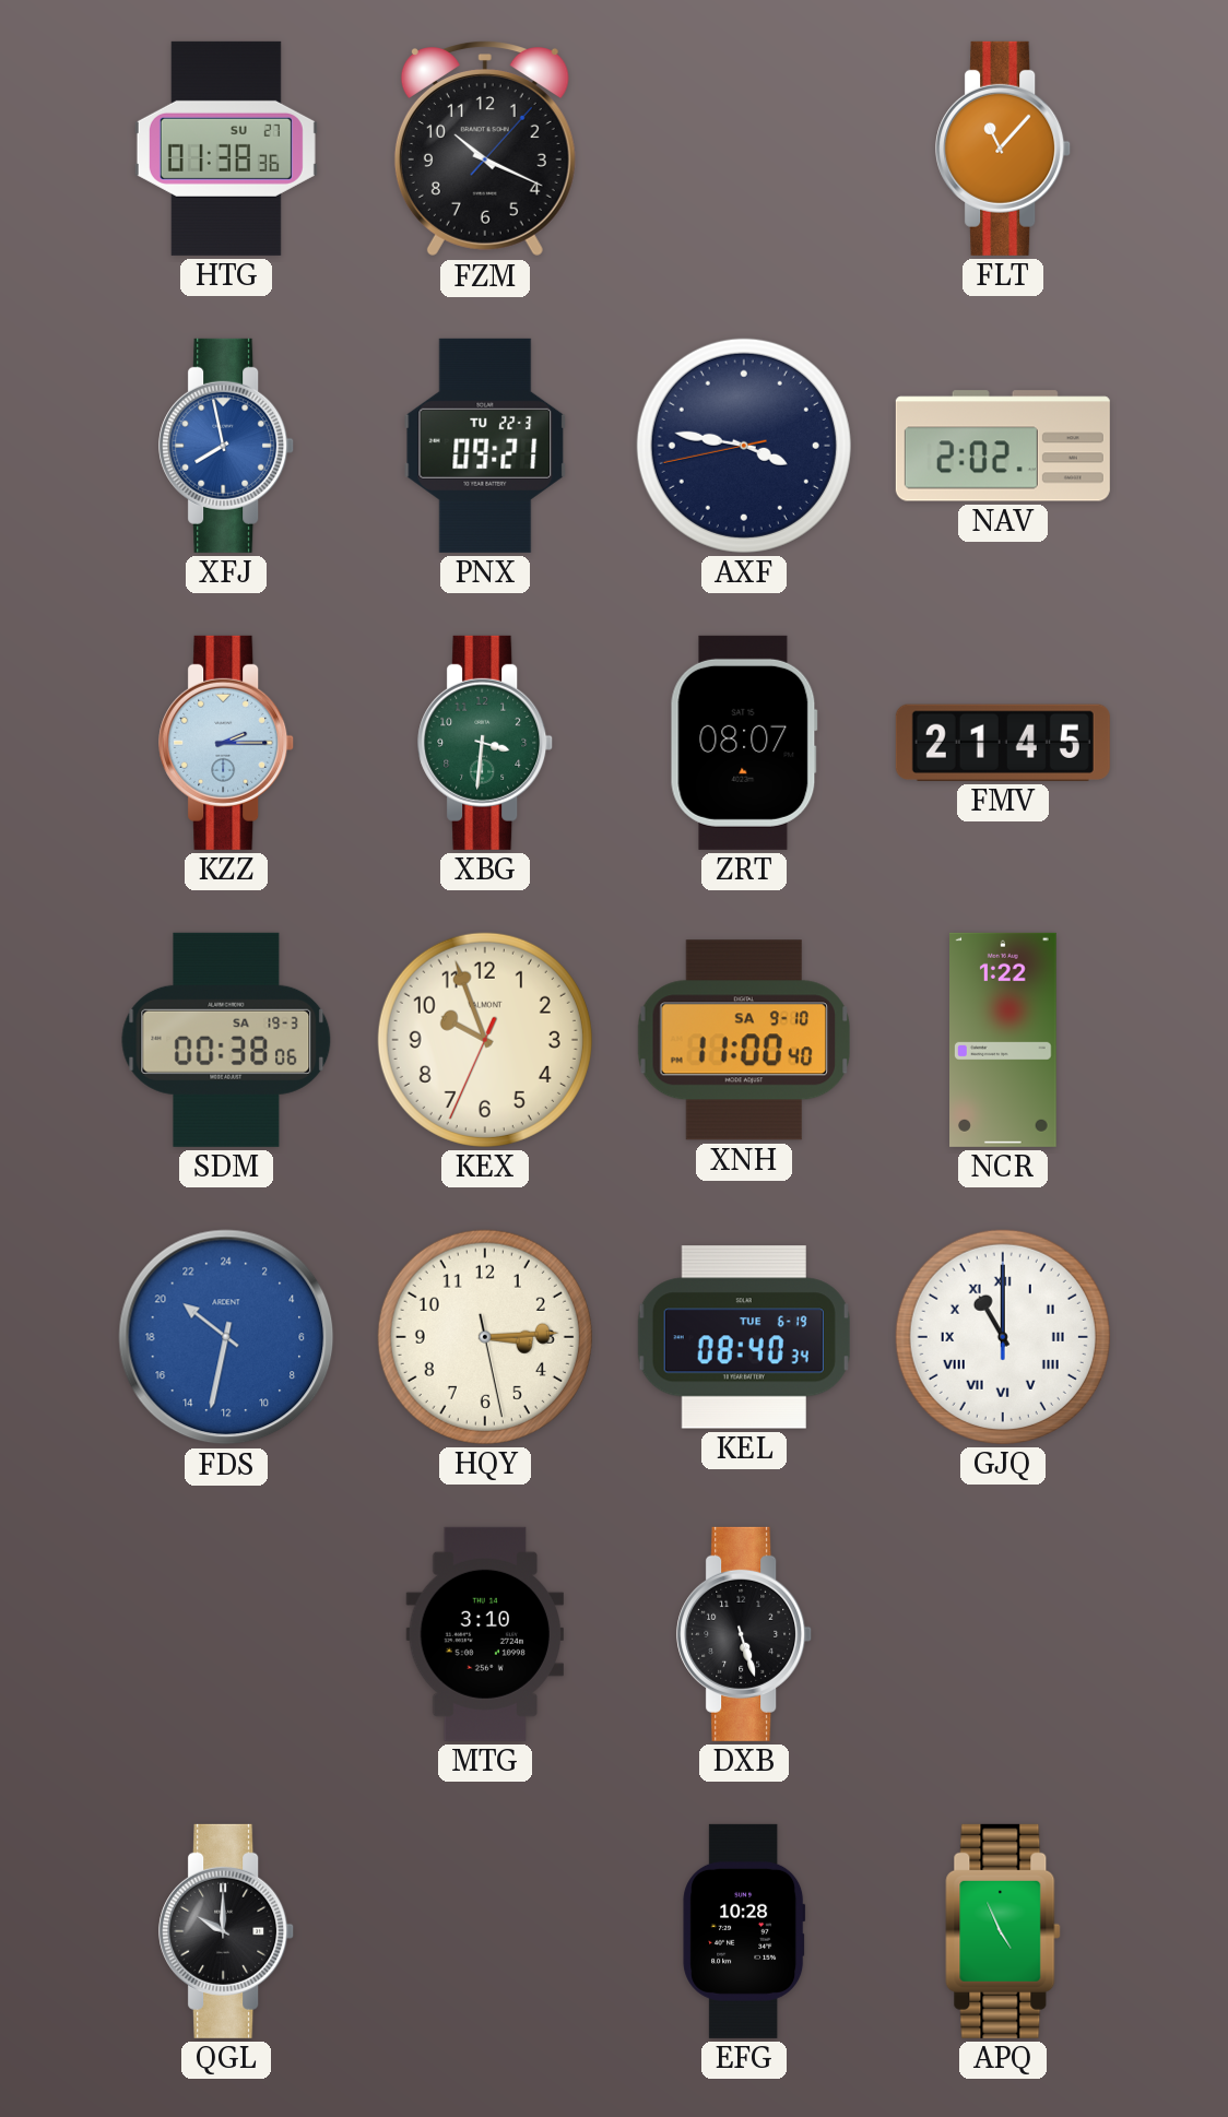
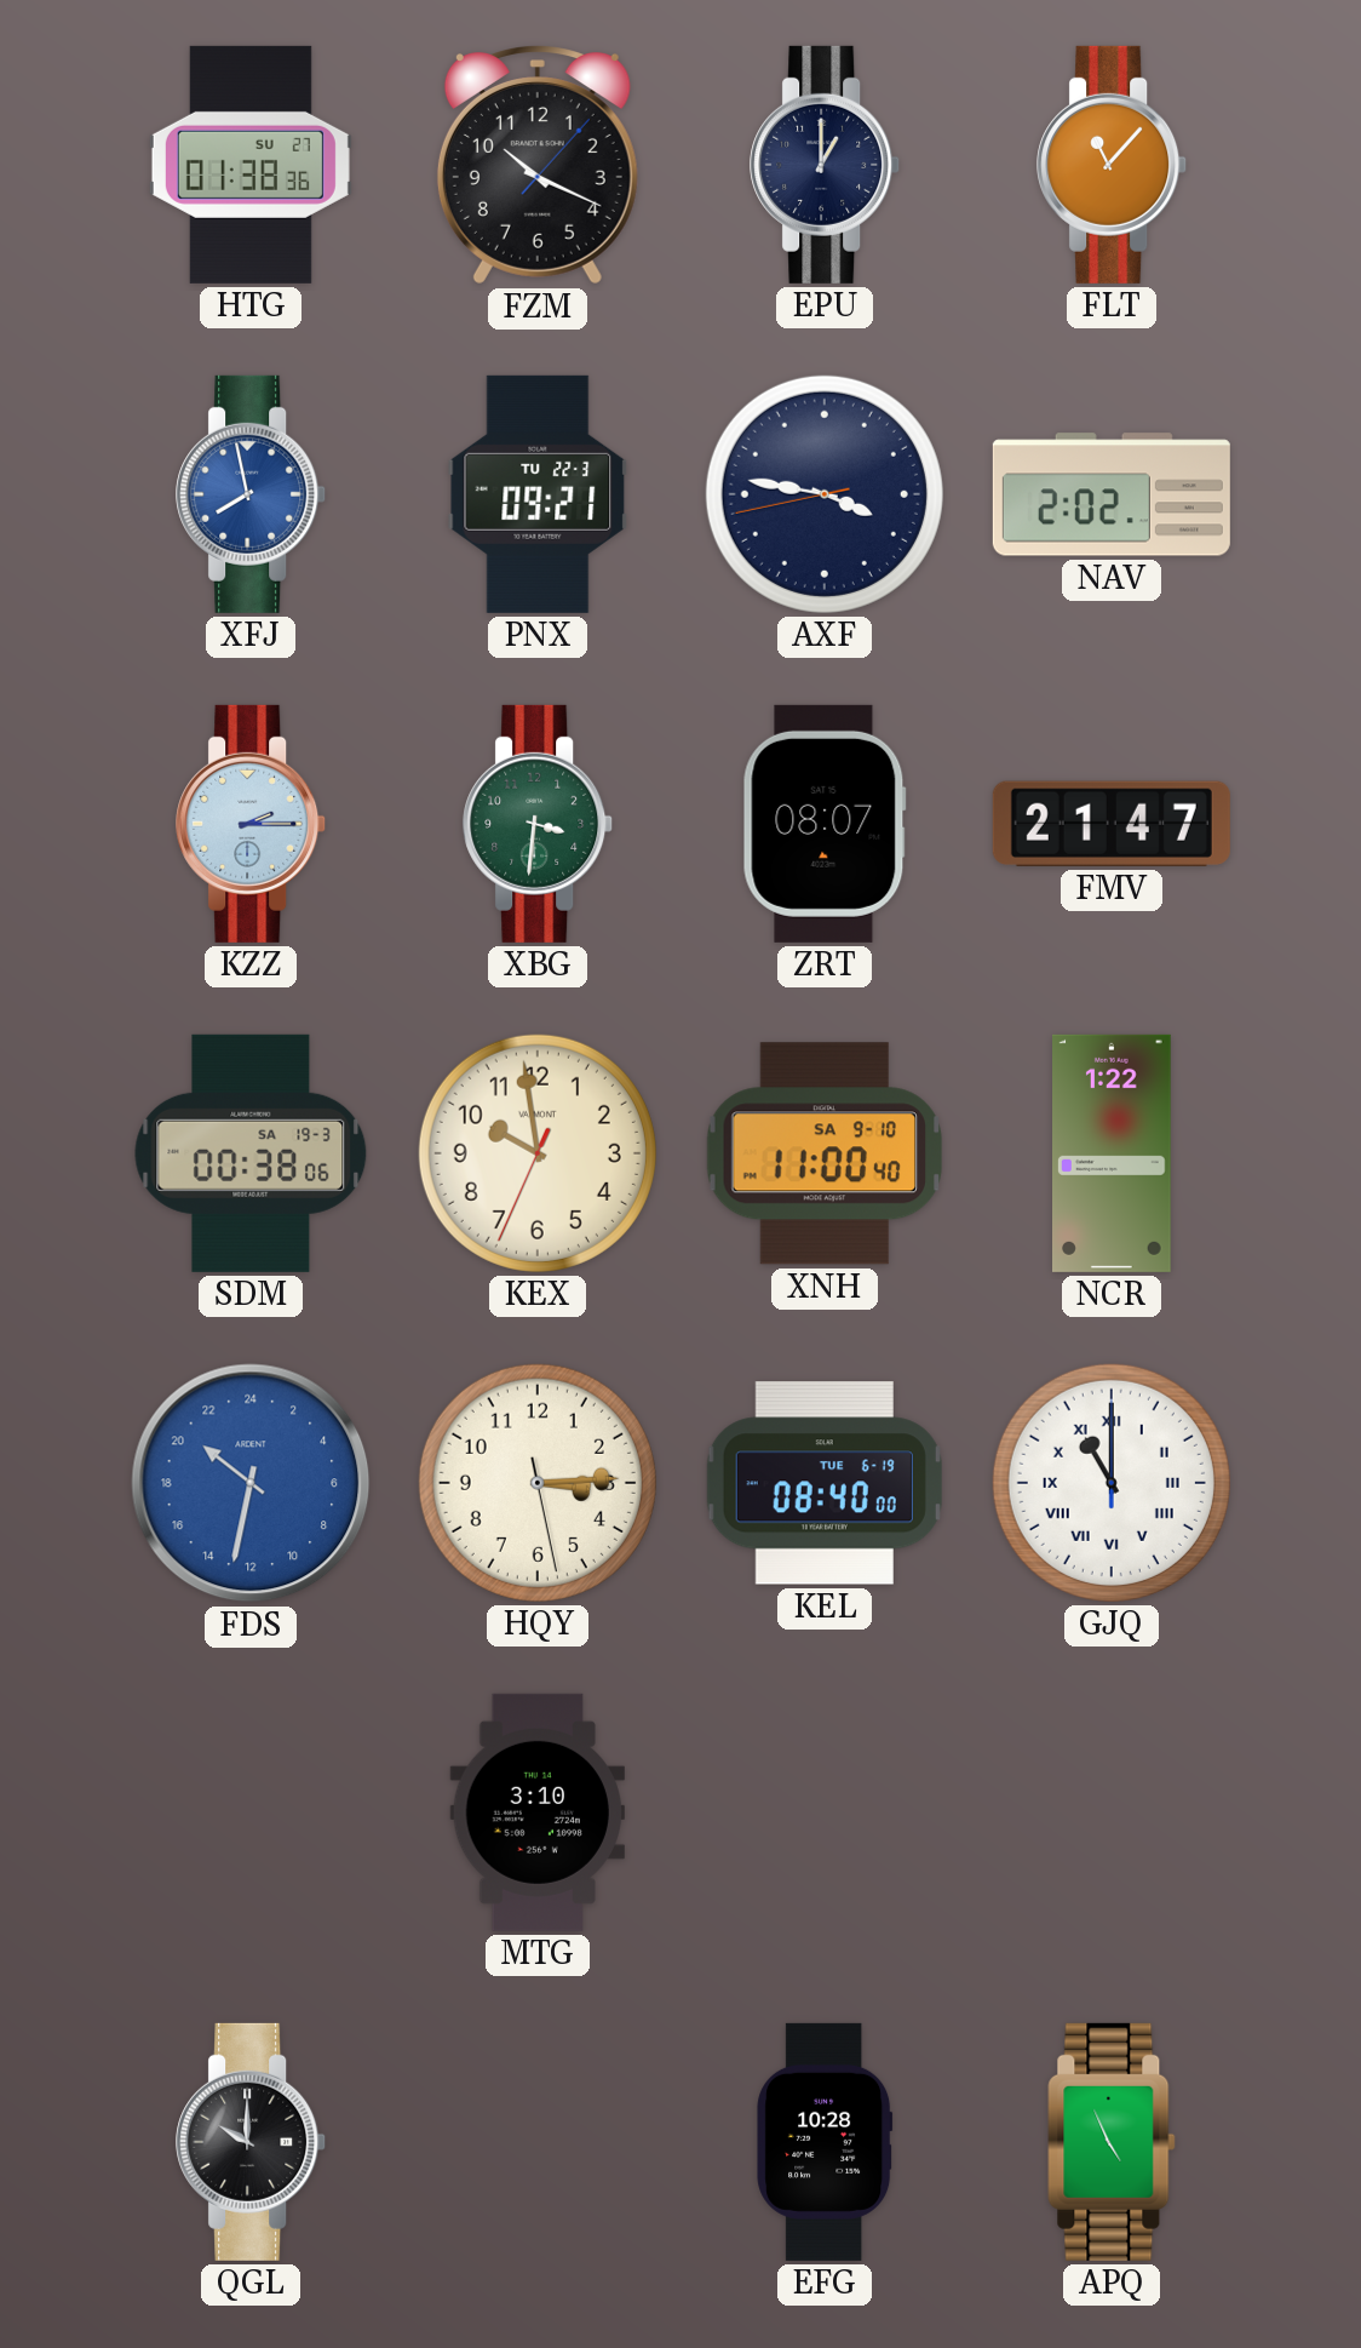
EPU: none -> 1:00
FMV: 21:45 -> 21:47
KEX: 9:56 -> 9:58
KEL: 08:40:34 -> 08:40:00
DXB: 5:27 -> none
